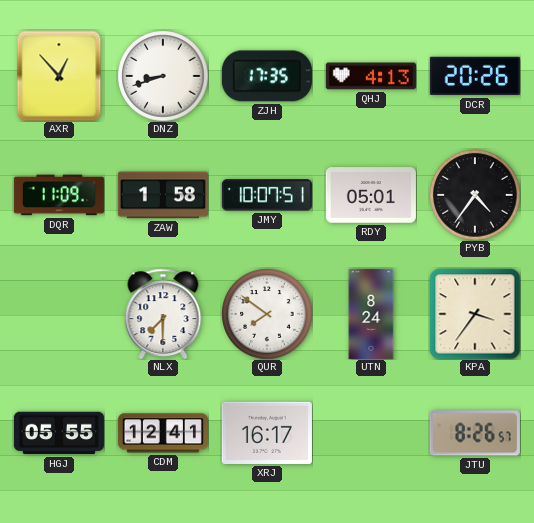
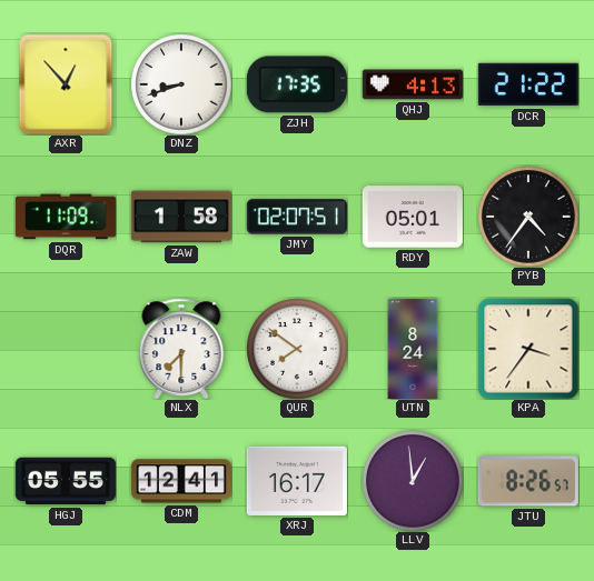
DCR: 20:26 -> 21:22
JMY: 10:07 -> 02:07
LLV: none -> 12:59
